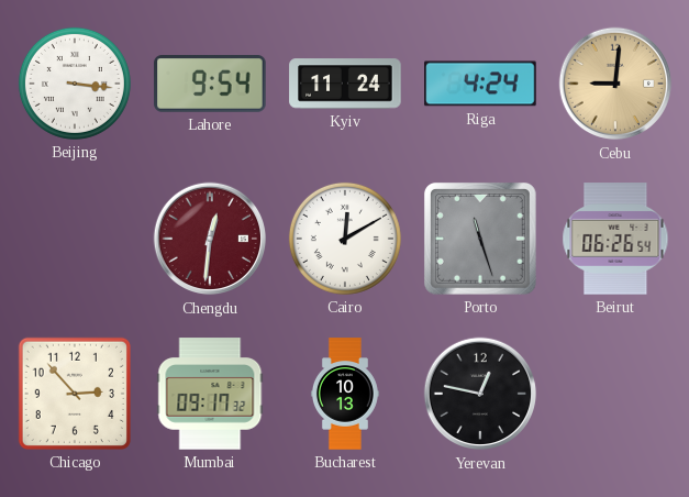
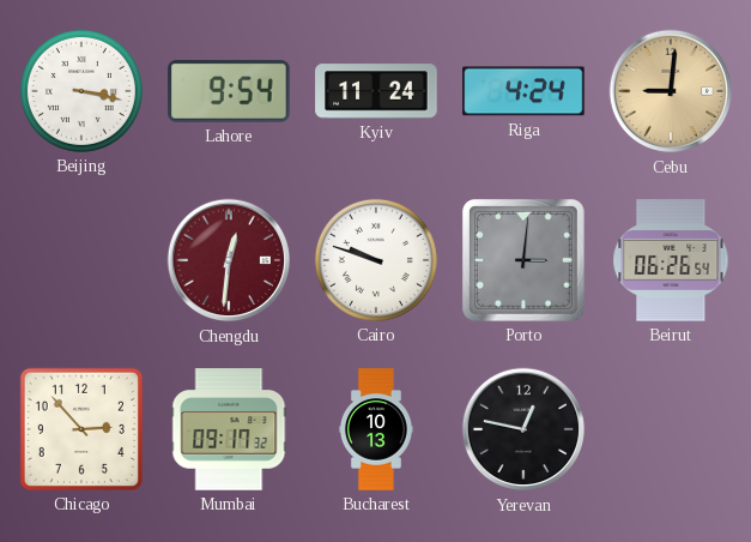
Beijing: 3:16 -> 3:17
Cairo: 12:10 -> 9:48
Porto: 11:27 -> 3:01
